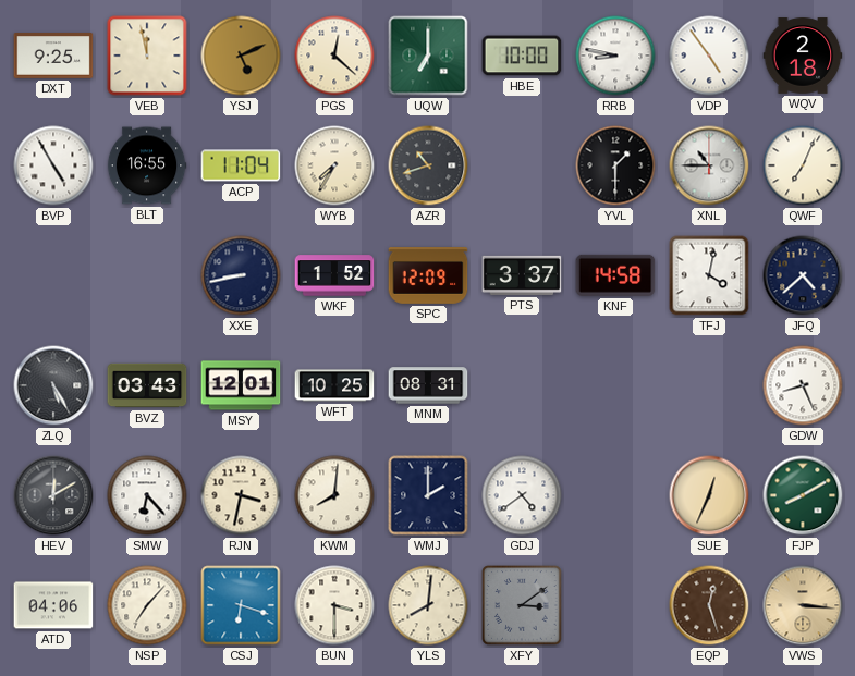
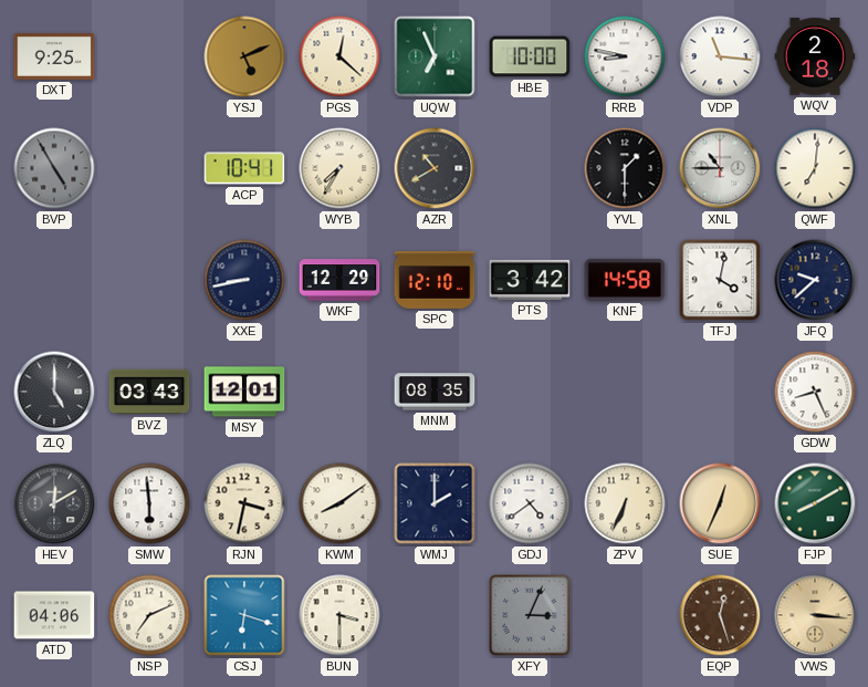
VEB: 11:58 -> none
UQW: 7:00 -> 6:56
VDP: 4:54 -> 11:16
BVP dial: white -> grey
BLT: 16:55 -> none
ACP: 11:04 -> 10:41
AZR: 10:42 -> 10:40
QWF: 7:04 -> 7:01
WKF: 1:52 -> 12:29
SPC: 12:09 -> 12:10
PTS: 3:37 -> 3:42
JFQ: 4:38 -> 9:38
ZLQ: 5:25 -> 5:00
WFT: 10:25 -> none
MNM: 08:31 -> 08:35
SMW: 6:23 -> 5:59
KWM: 8:01 -> 8:09
ZPV: none -> 6:34
NSP: 7:07 -> 7:11
YLS: 8:01 -> none
XFY: 3:09 -> 3:04
